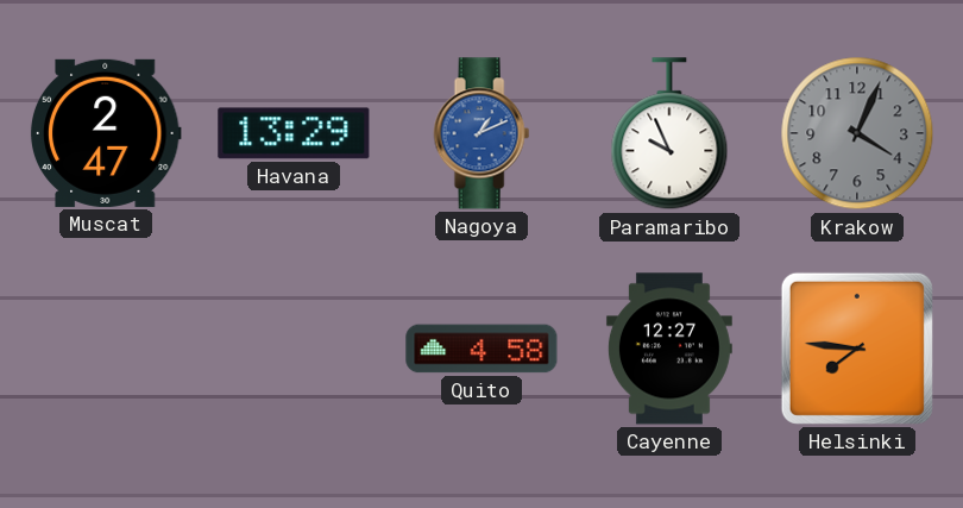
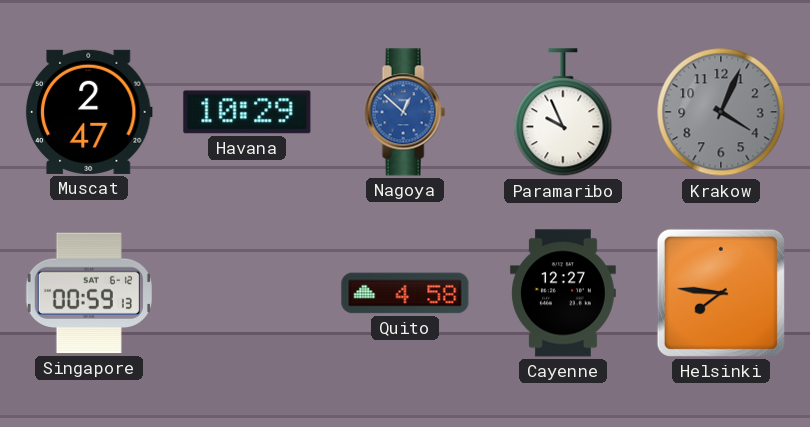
Havana: 13:29 -> 10:29
Nagoya: 1:11 -> 12:52
Singapore: none -> 00:59
